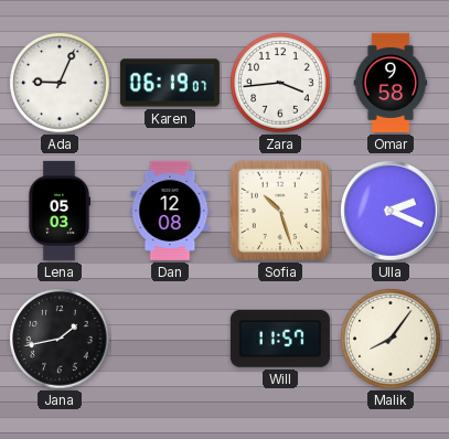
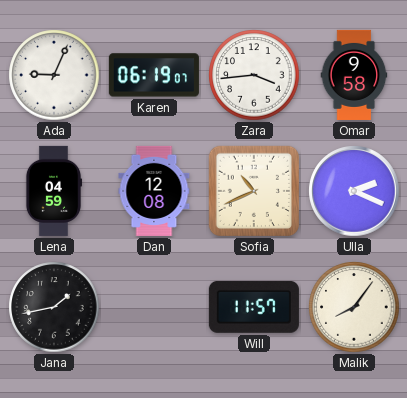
Lena: 05:03 -> 04:59
Sofia: 10:27 -> 10:41
